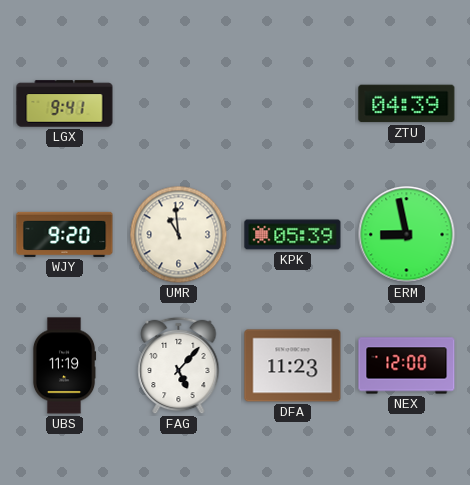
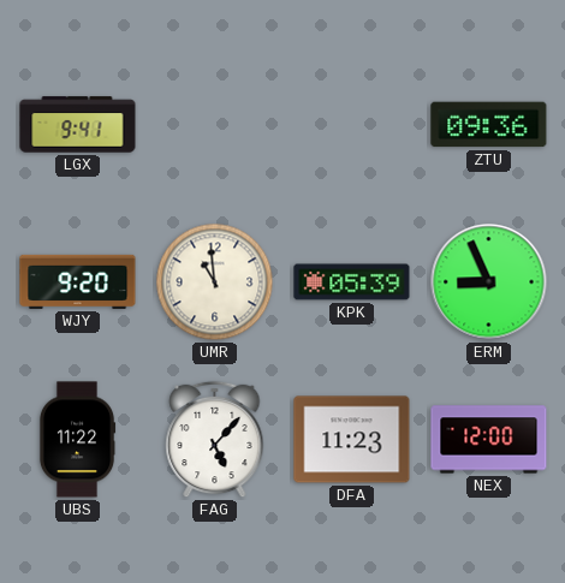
ZTU: 04:39 -> 09:36
ERM: 8:58 -> 8:56
UBS: 11:19 -> 11:22
